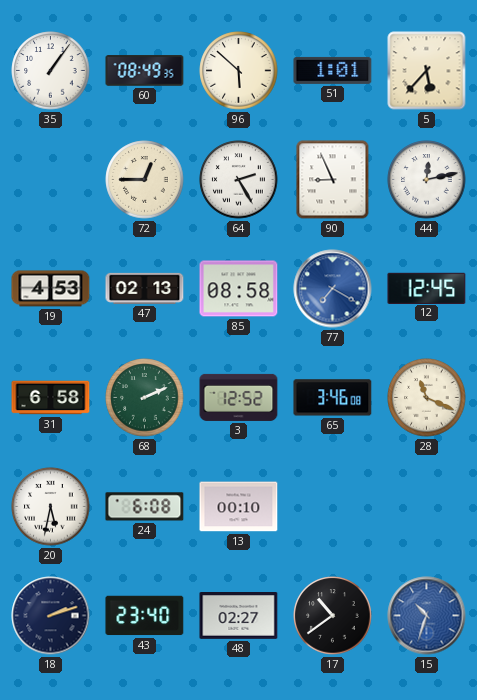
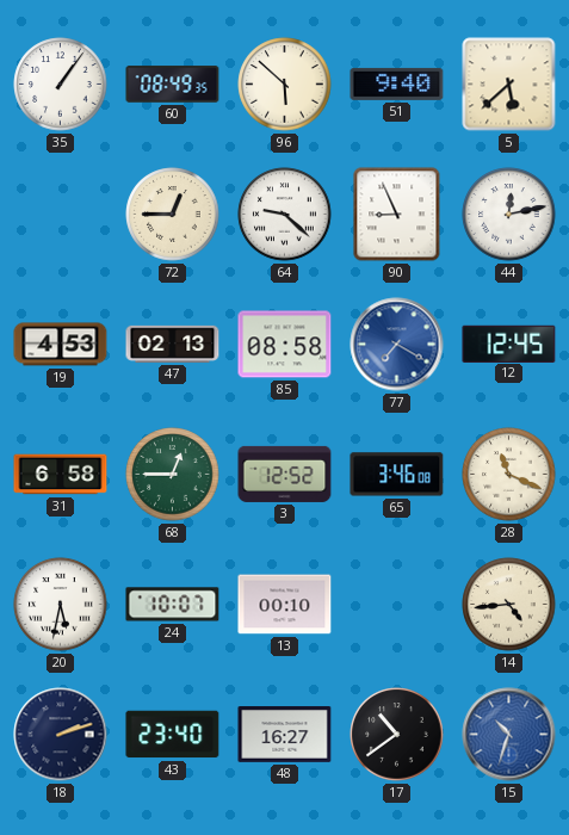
51: 1:01 -> 9:40
5: 5:37 -> 5:38
64: 2:25 -> 9:22
68: 2:11 -> 12:45
24: 6:08 -> 10:07
14: none -> 4:44
48: 02:27 -> 16:27
